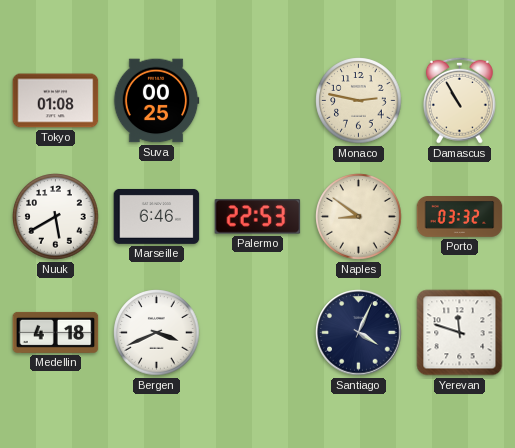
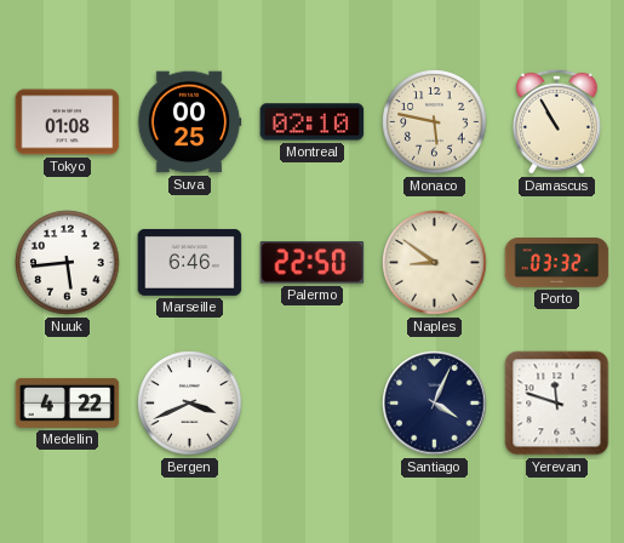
Montreal: none -> 02:10
Monaco: 2:47 -> 5:47
Nuuk: 5:40 -> 5:44
Palermo: 22:53 -> 22:50
Medellin: 4:18 -> 4:22
